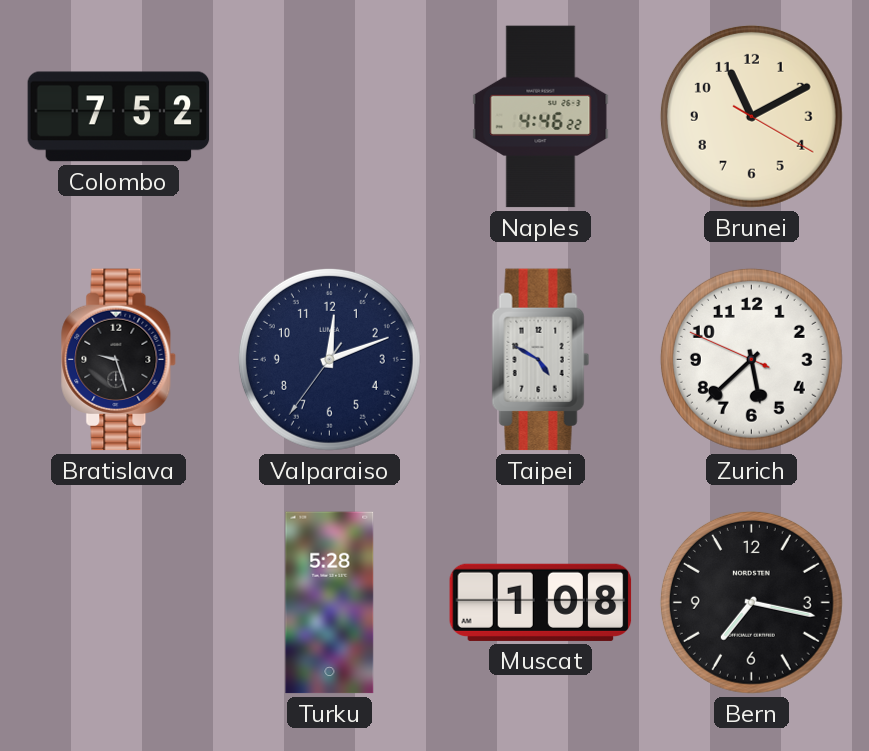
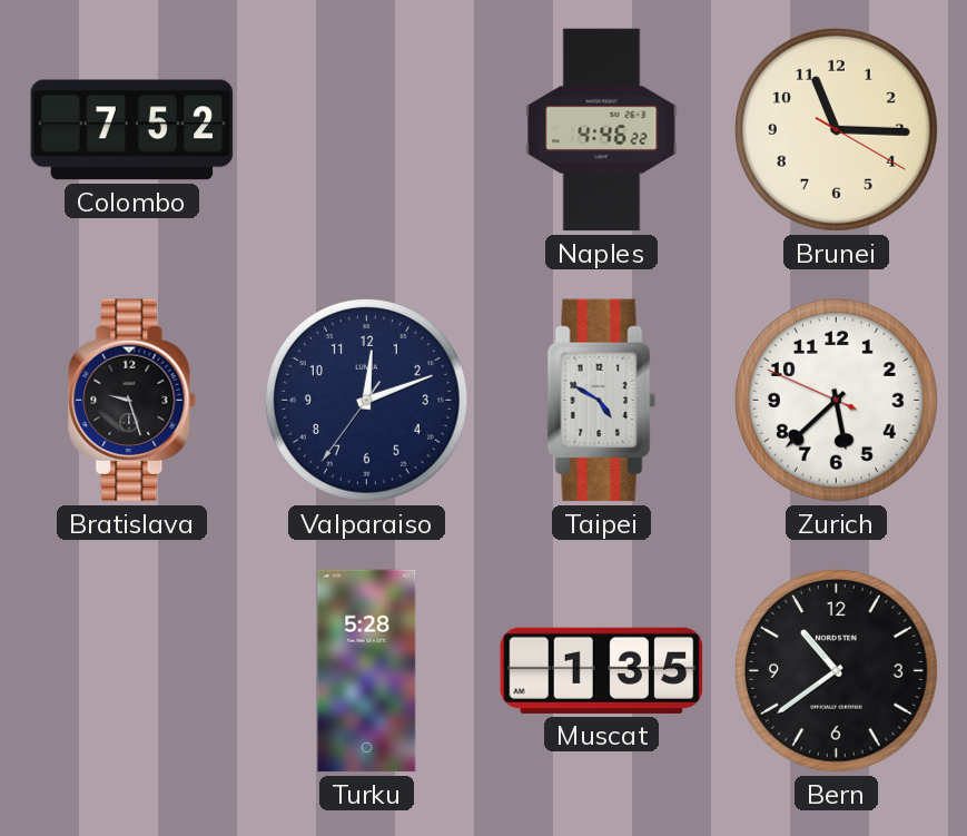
Brunei: 11:10 -> 11:15
Muscat: 1:08 -> 1:35
Bern: 7:17 -> 10:39
